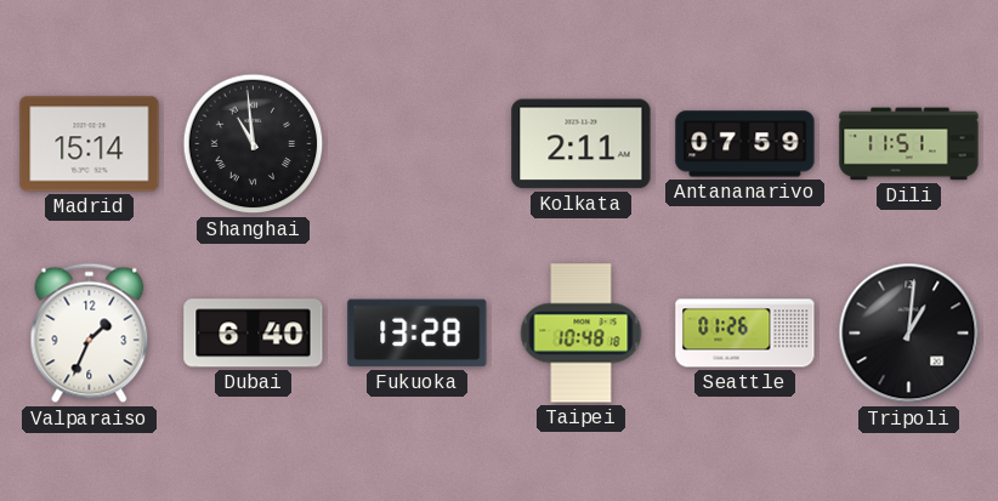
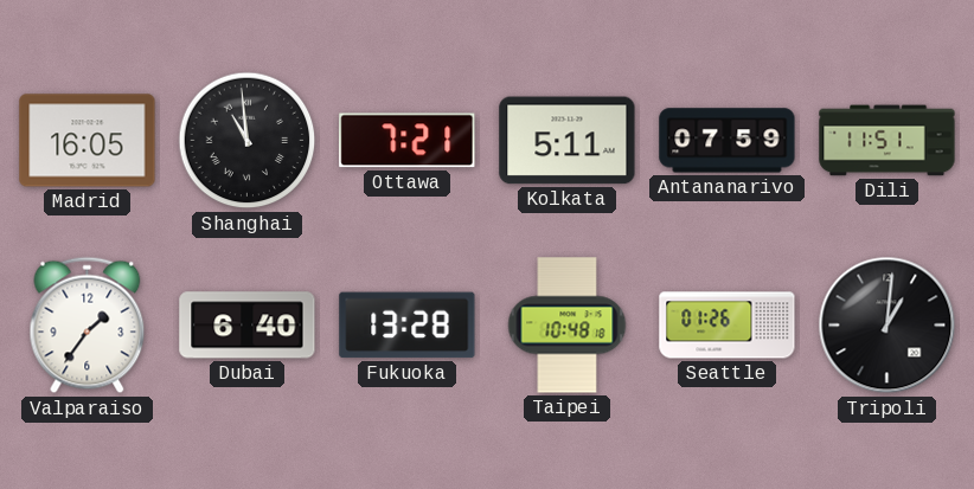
Madrid: 15:14 -> 16:05
Ottawa: none -> 7:21
Kolkata: 2:11 -> 5:11
Valparaiso: 1:34 -> 1:36
